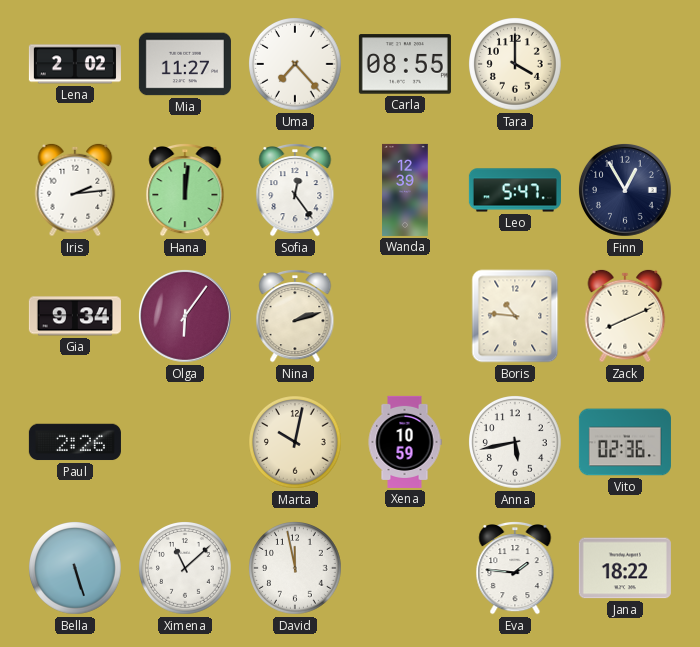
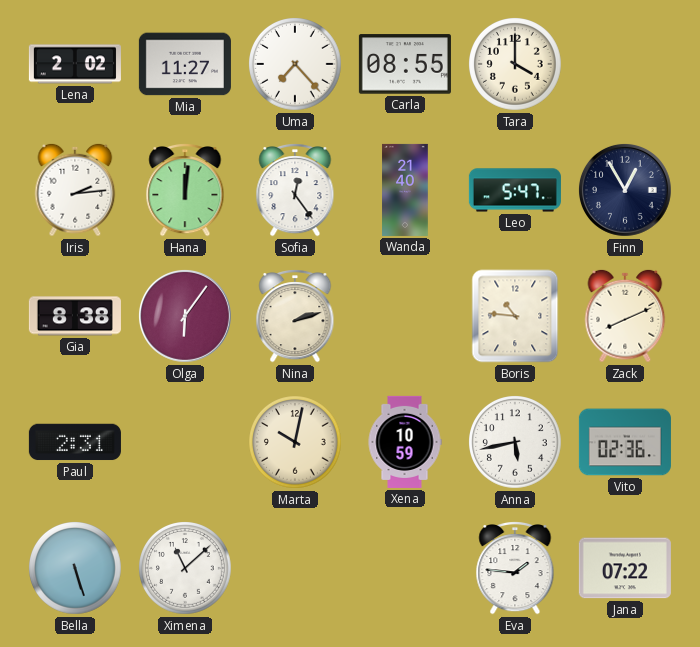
Wanda: 12:39 -> 21:40
Gia: 9:34 -> 8:38
Paul: 2:26 -> 2:31
David: 11:58 -> none
Jana: 18:22 -> 07:22
